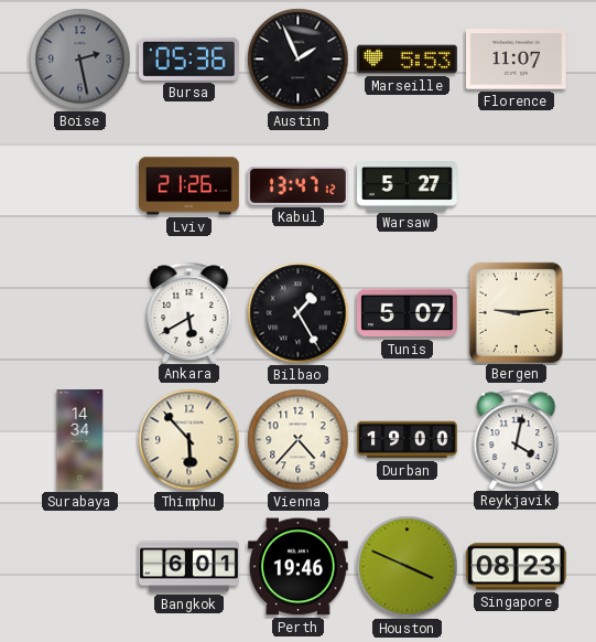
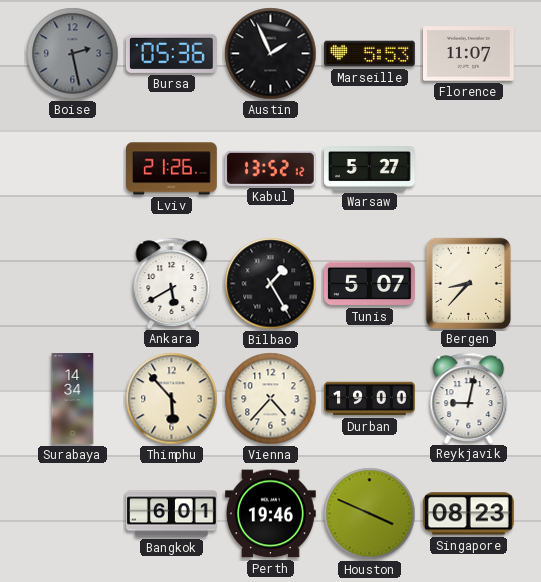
Kabul: 13:47 -> 13:52
Bergen: 9:14 -> 8:37
Reykjavik: 4:02 -> 9:02
